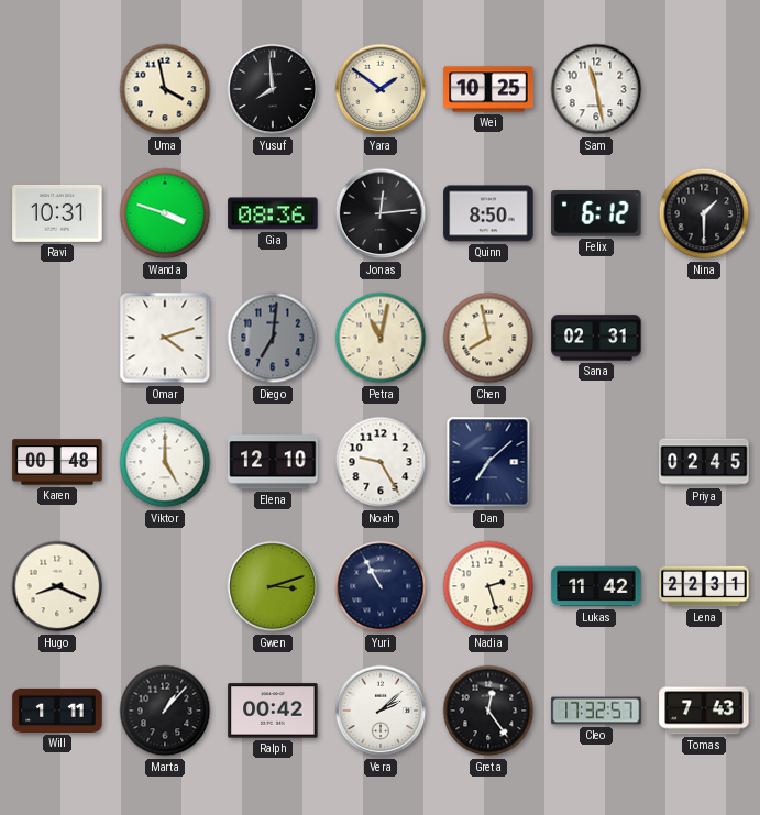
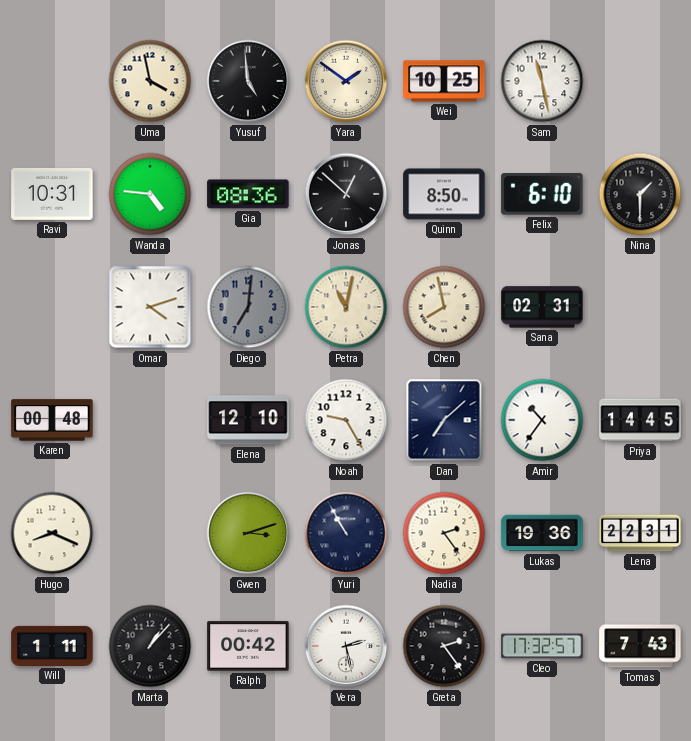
Yusuf: 7:59 -> 4:59
Wanda: 3:48 -> 4:46
Jonas: 12:14 -> 12:52
Felix: 6:12 -> 6:10
Viktor: 5:00 -> none
Amir: none -> 10:36
Priya: 02:45 -> 14:45
Nadia: 2:27 -> 2:24
Lukas: 11:42 -> 19:36
Vera: 2:08 -> 2:28
Greta: 12:24 -> 2:24
